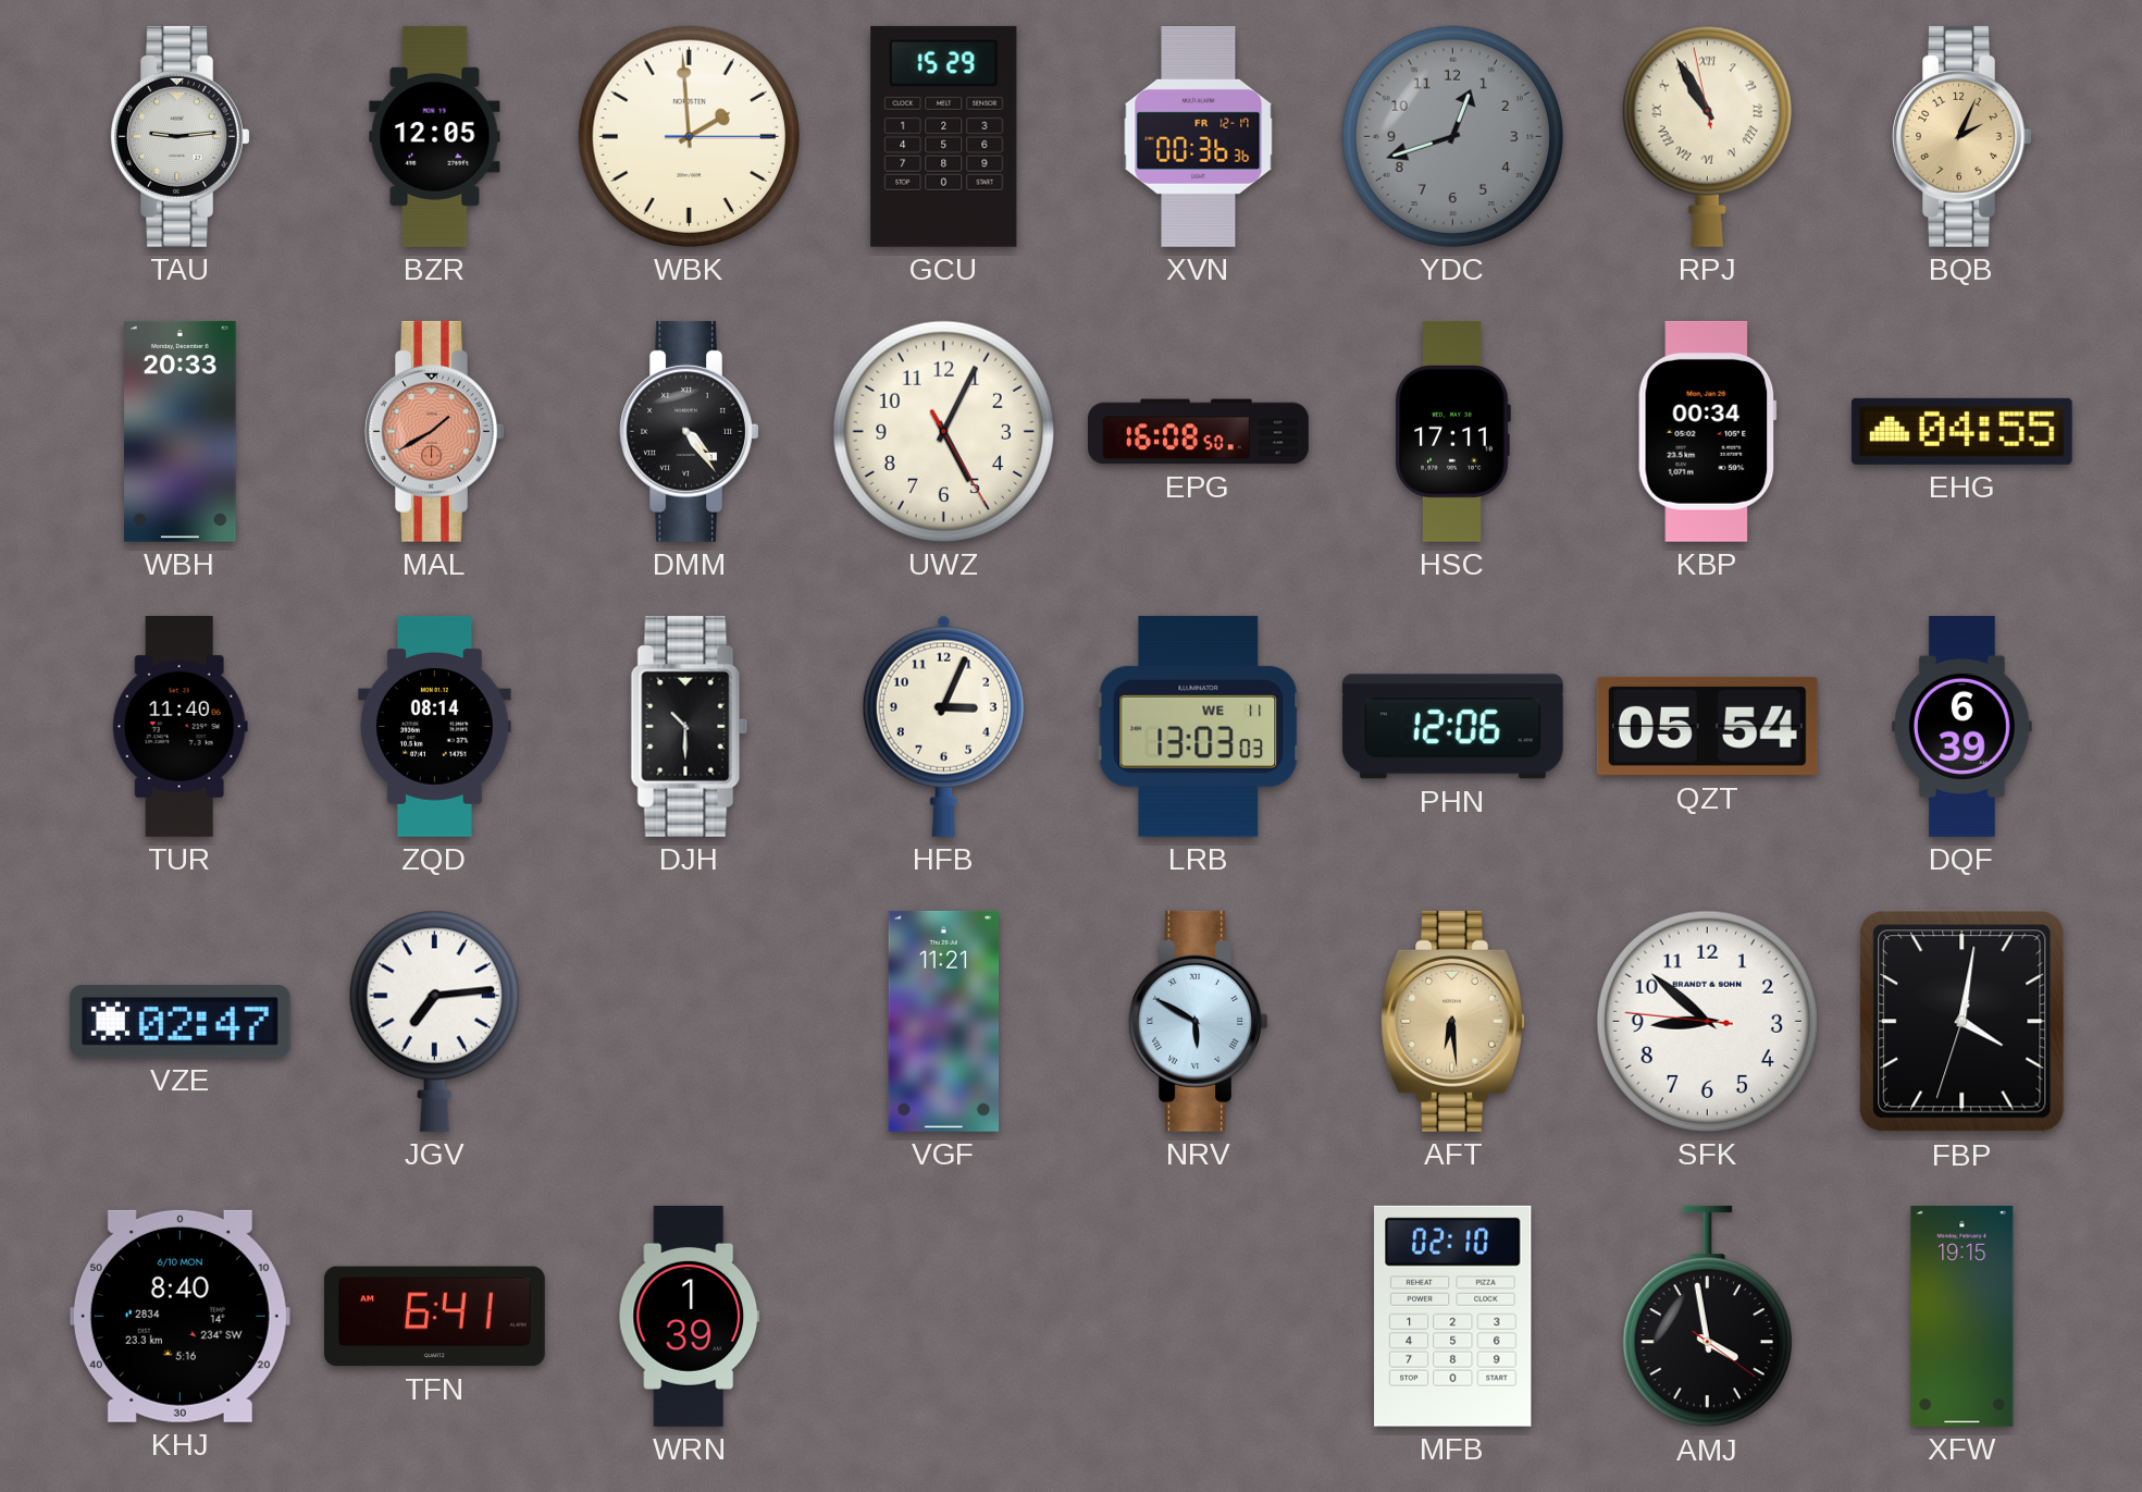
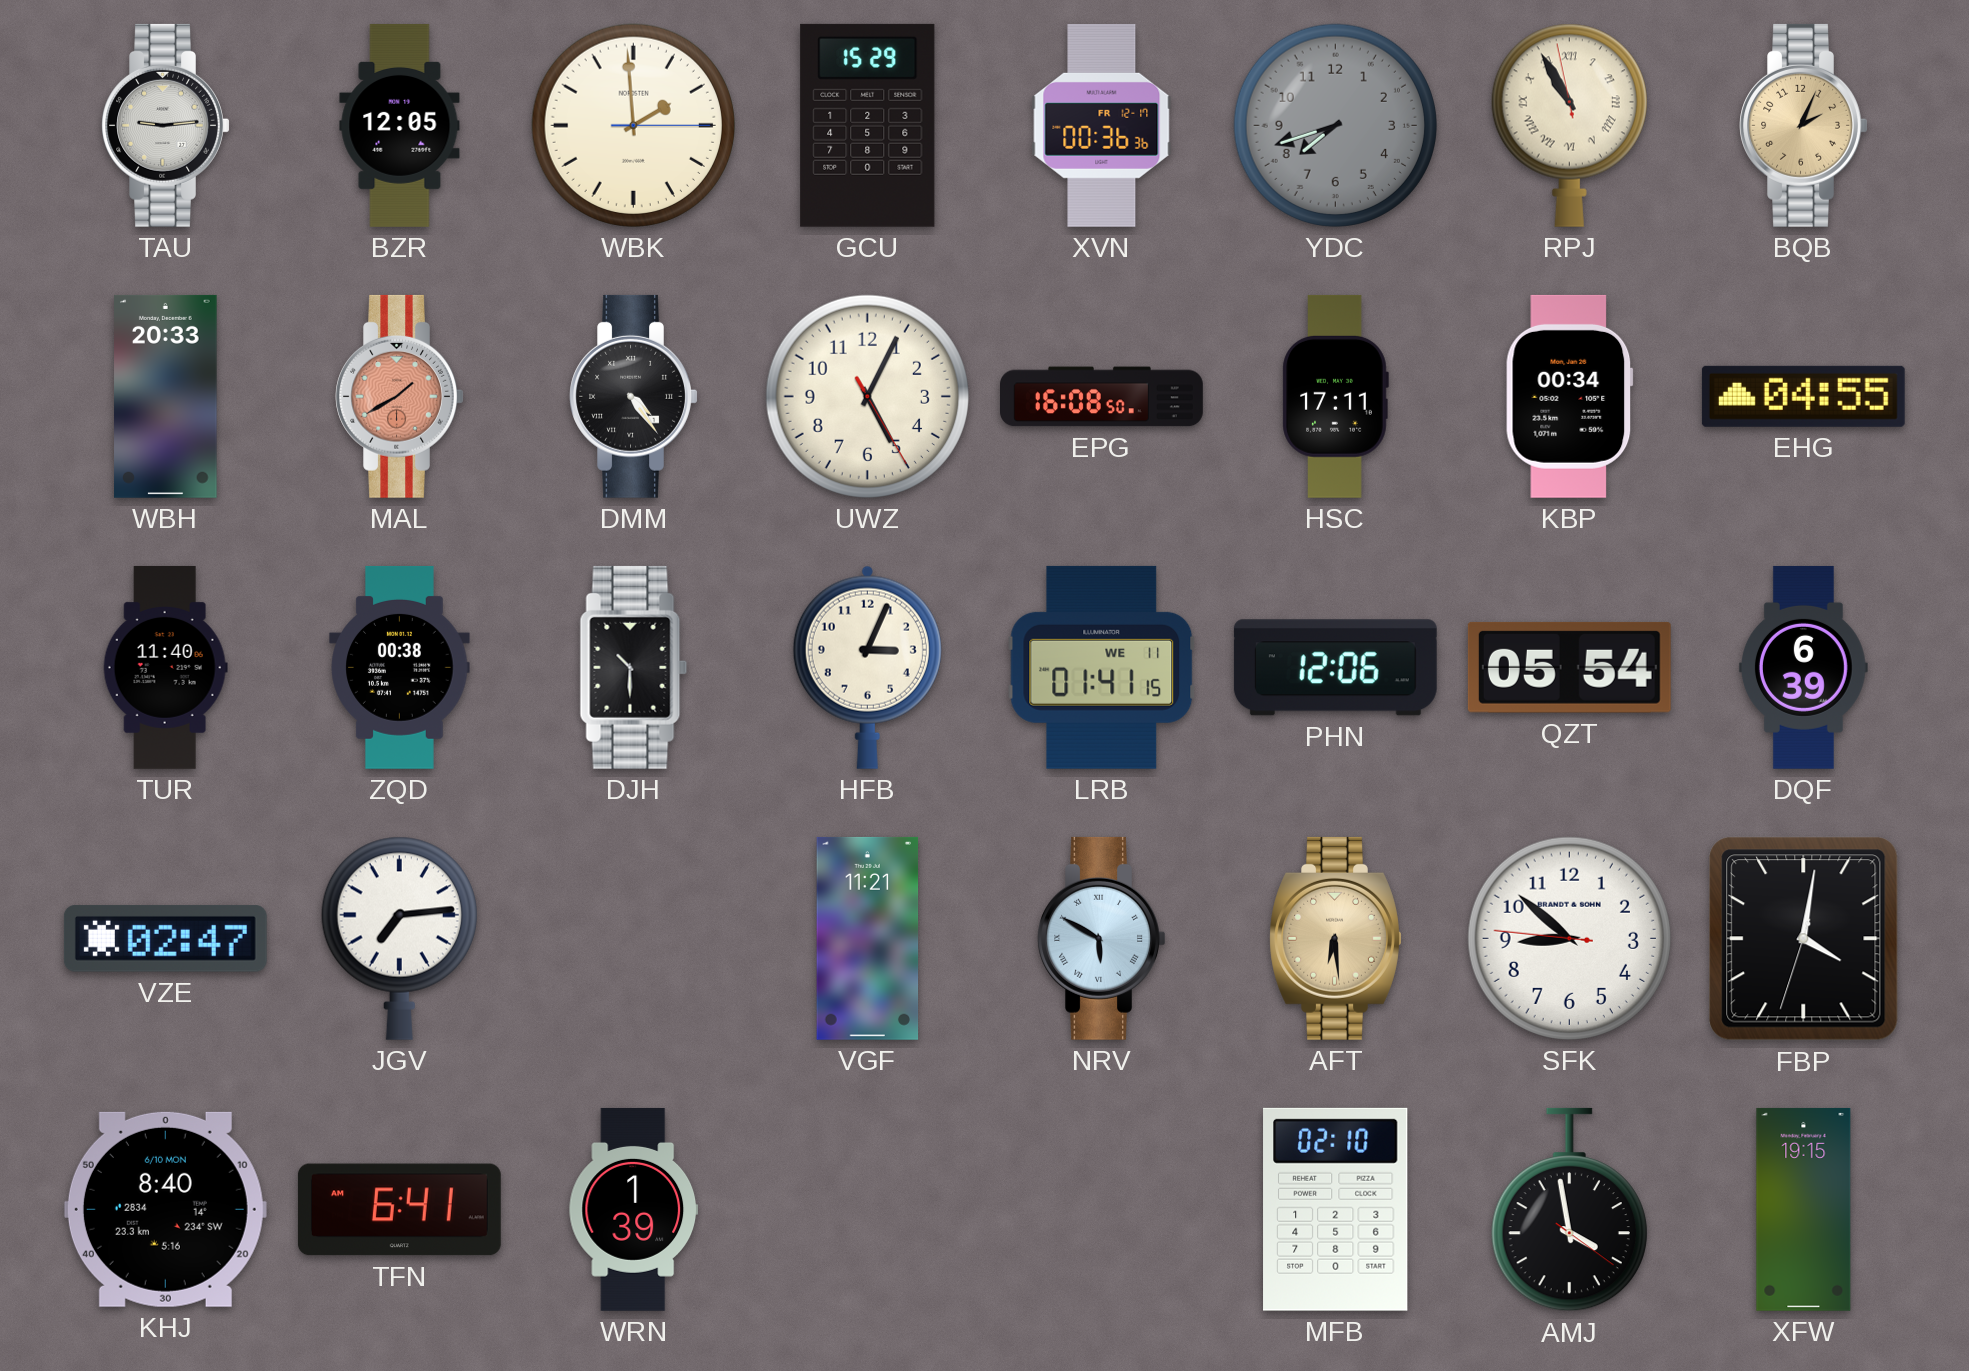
YDC: 12:42 -> 7:42
ZQD: 08:14 -> 00:38
LRB: 13:03 -> 01:41
